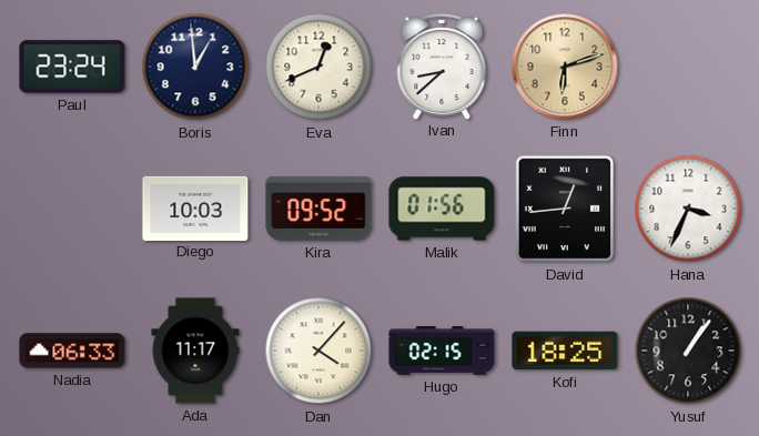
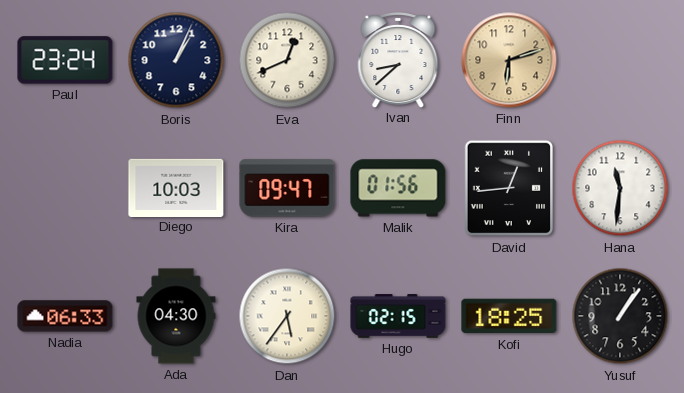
Boris: 12:59 -> 1:04
Kira: 09:52 -> 09:47
Hana: 3:34 -> 11:31
Ada: 11:17 -> 04:30
Dan: 4:07 -> 5:36
